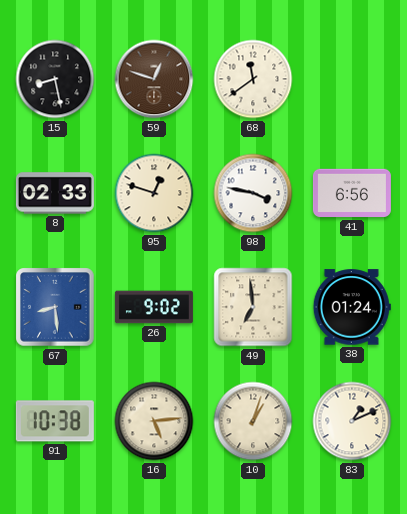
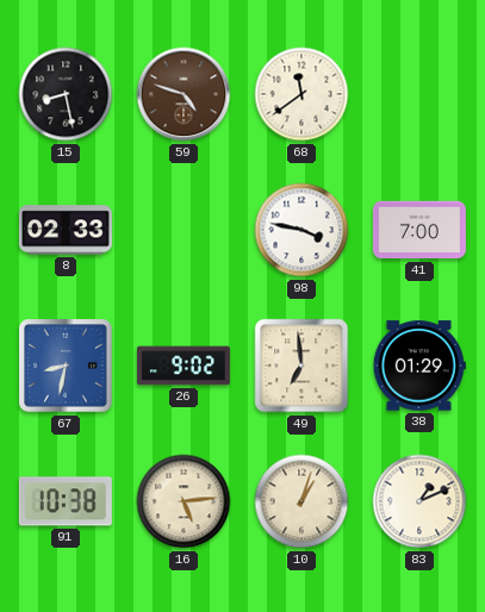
59: 12:48 -> 4:48
95: 12:48 -> none
41: 6:56 -> 7:00
67: 8:29 -> 8:32
38: 01:24 -> 01:29
